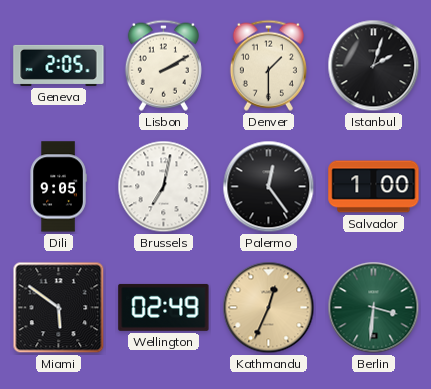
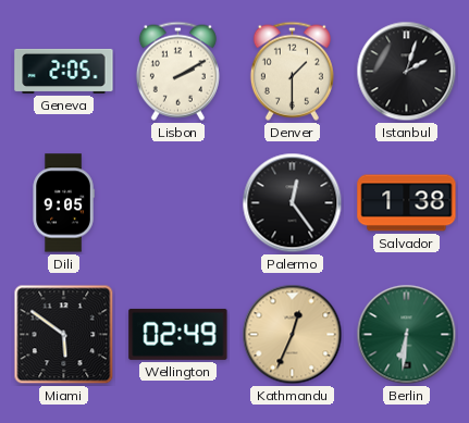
Brussels: 7:02 -> none
Salvador: 1:00 -> 1:38
Berlin: 3:31 -> 6:31
